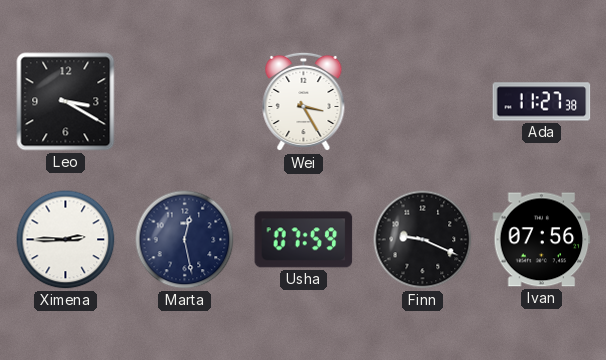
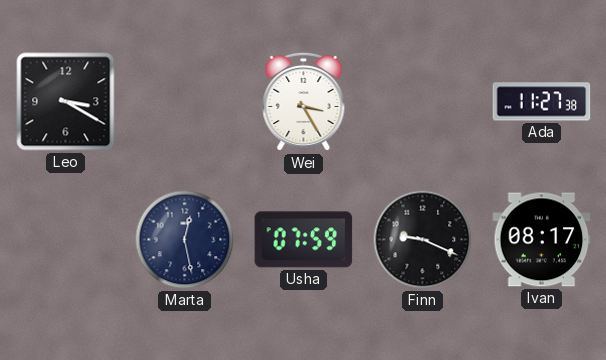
Ximena: 2:45 -> none
Ivan: 07:56 -> 08:17
